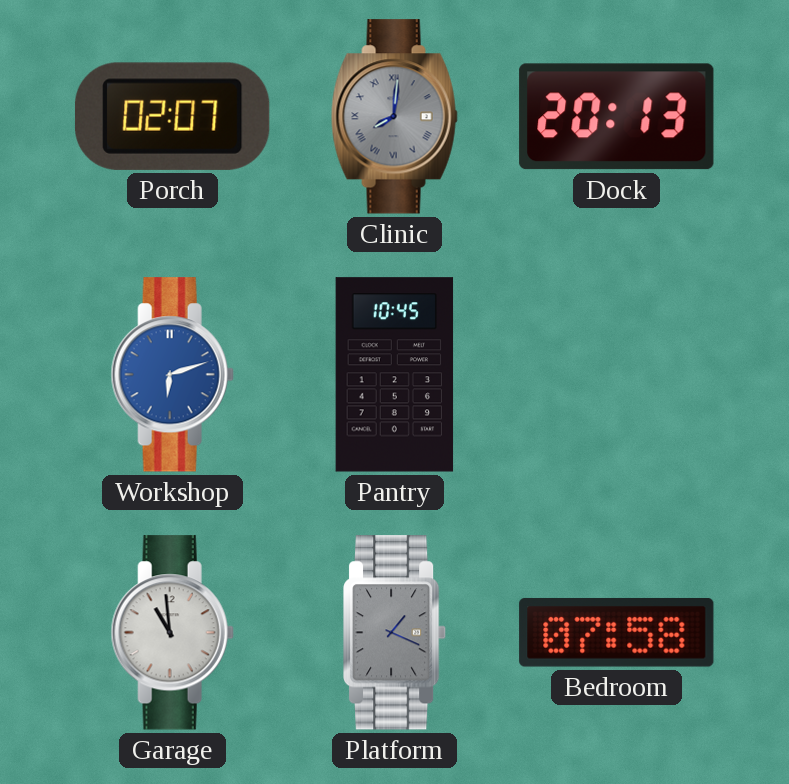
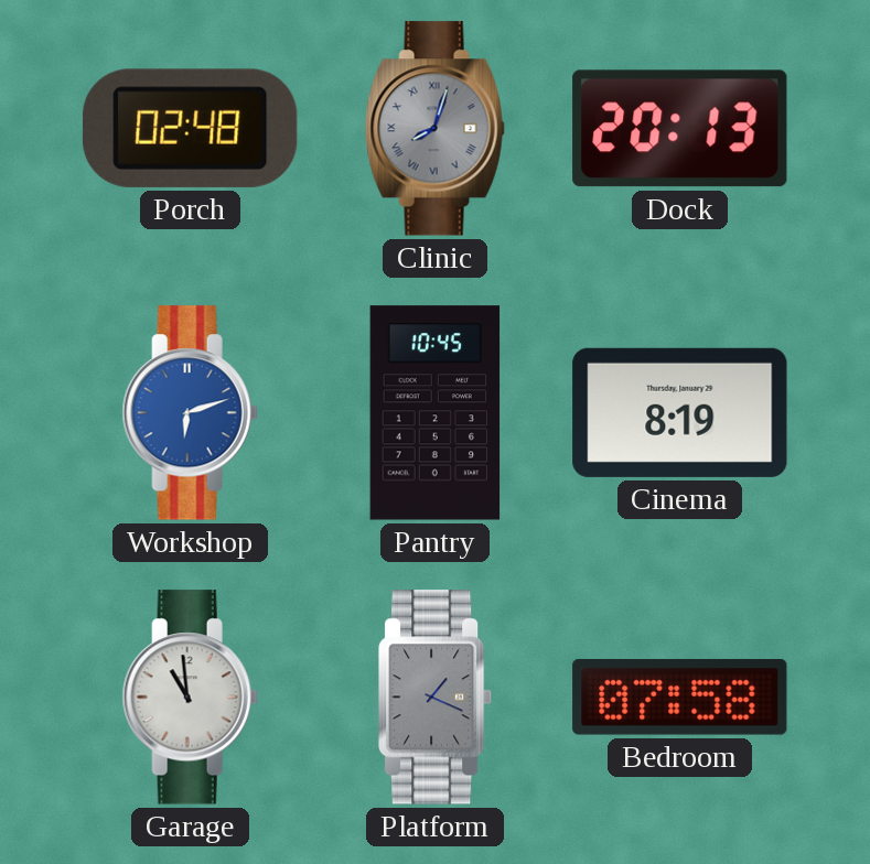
Porch: 02:07 -> 02:48
Clinic: 8:01 -> 8:03
Cinema: none -> 8:19
